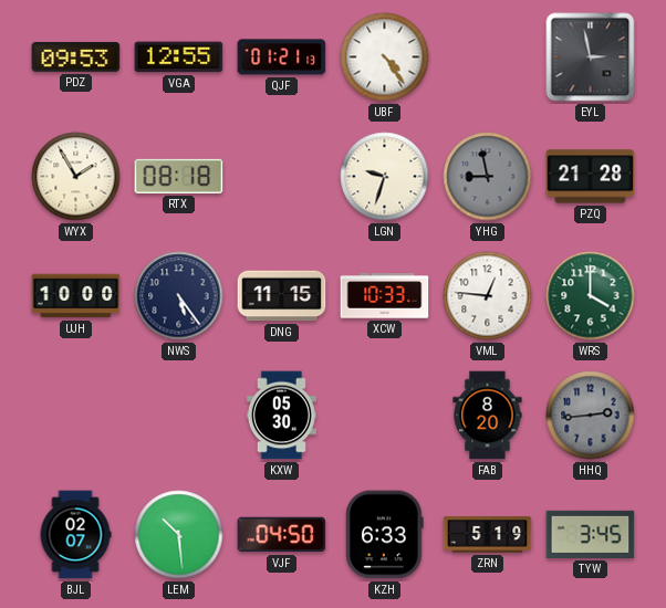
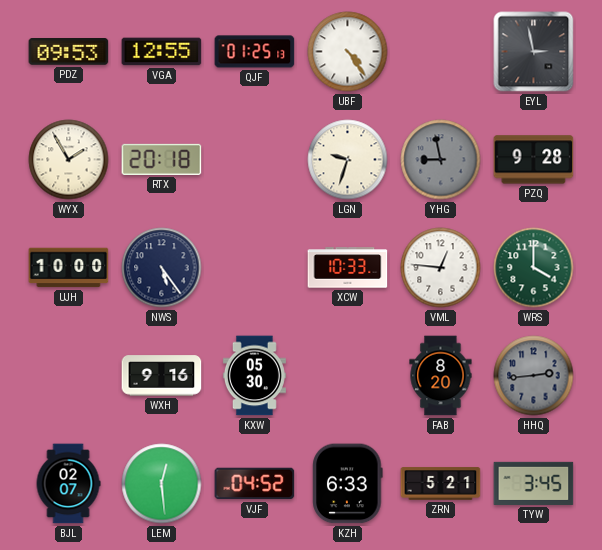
QJF: 01:21 -> 01:25
RTX: 08:18 -> 20:18
PZQ: 21:28 -> 9:28
DNG: 11:15 -> none
WXH: none -> 9:16
LEM: 10:29 -> 12:29
VJF: 04:50 -> 04:52
ZRN: 5:19 -> 5:21
